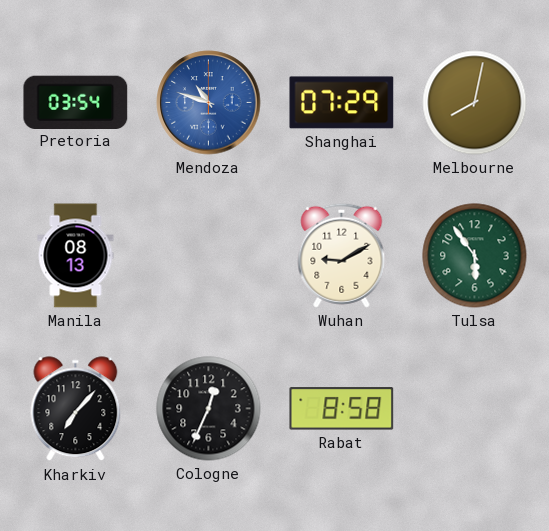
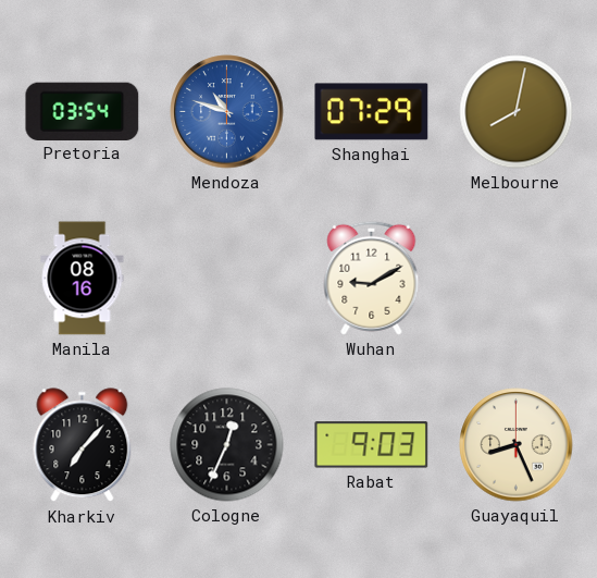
Manila: 08:13 -> 08:16
Tulsa: 5:54 -> none
Rabat: 8:58 -> 9:03
Guayaquil: none -> 8:26
